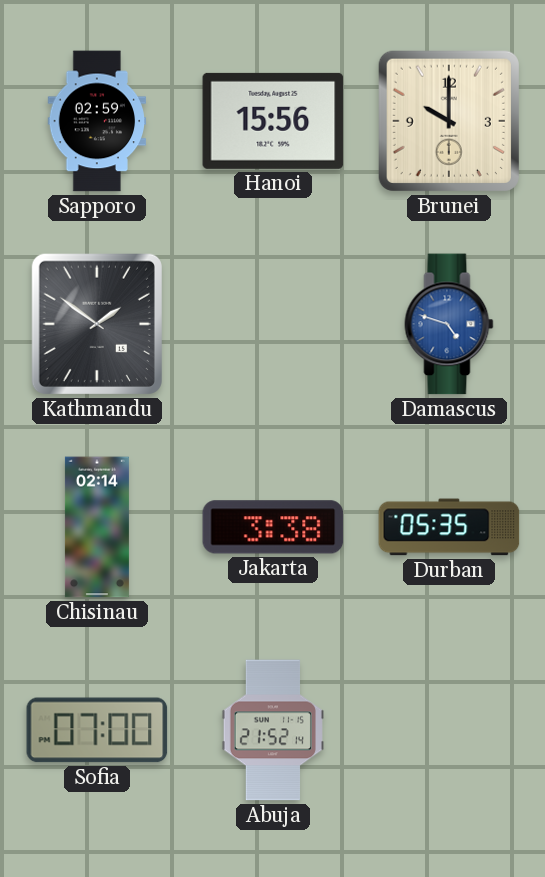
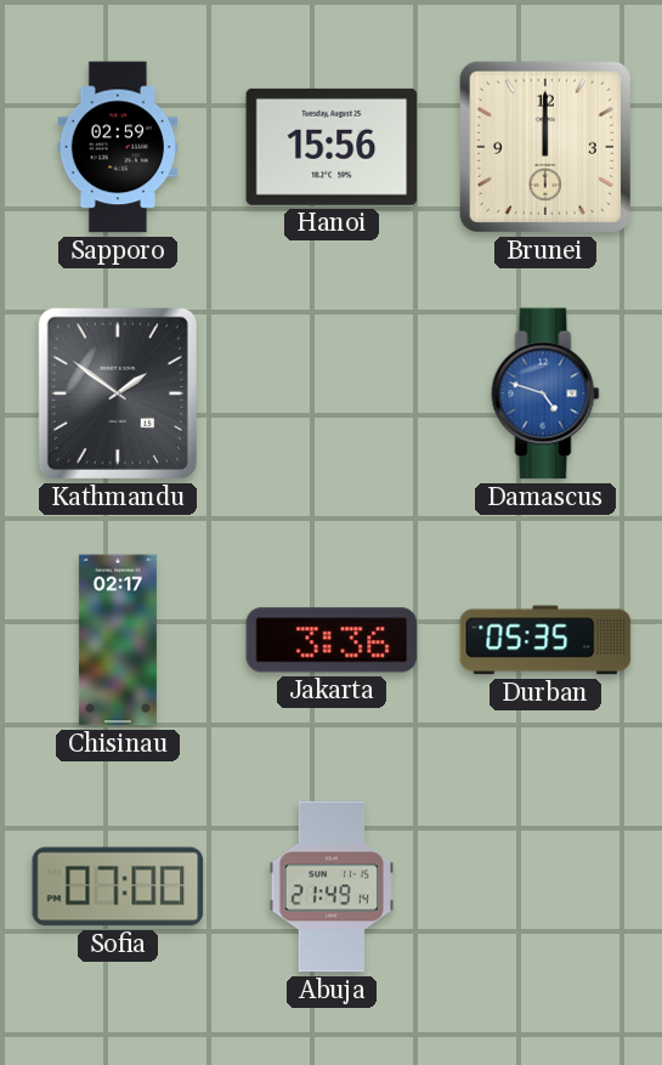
Brunei: 10:00 -> 12:00
Chisinau: 02:14 -> 02:17
Jakarta: 3:38 -> 3:36
Abuja: 21:52 -> 21:49
